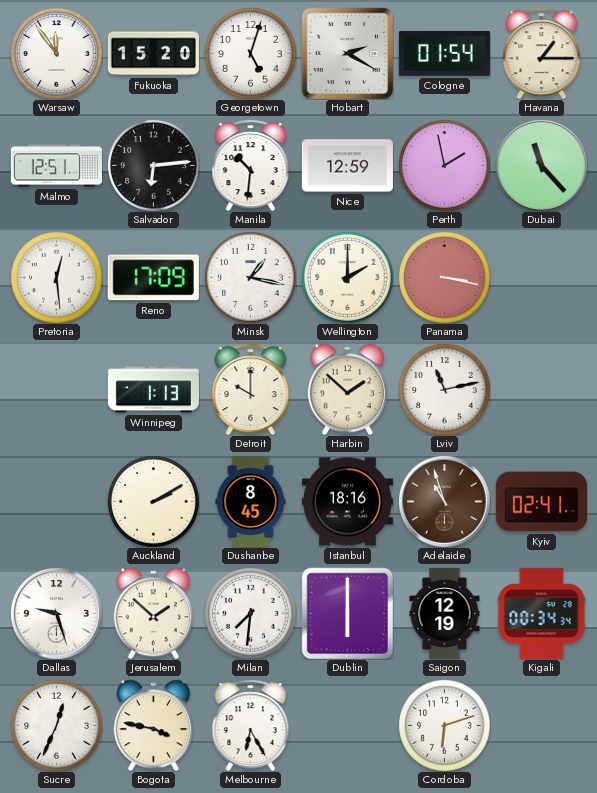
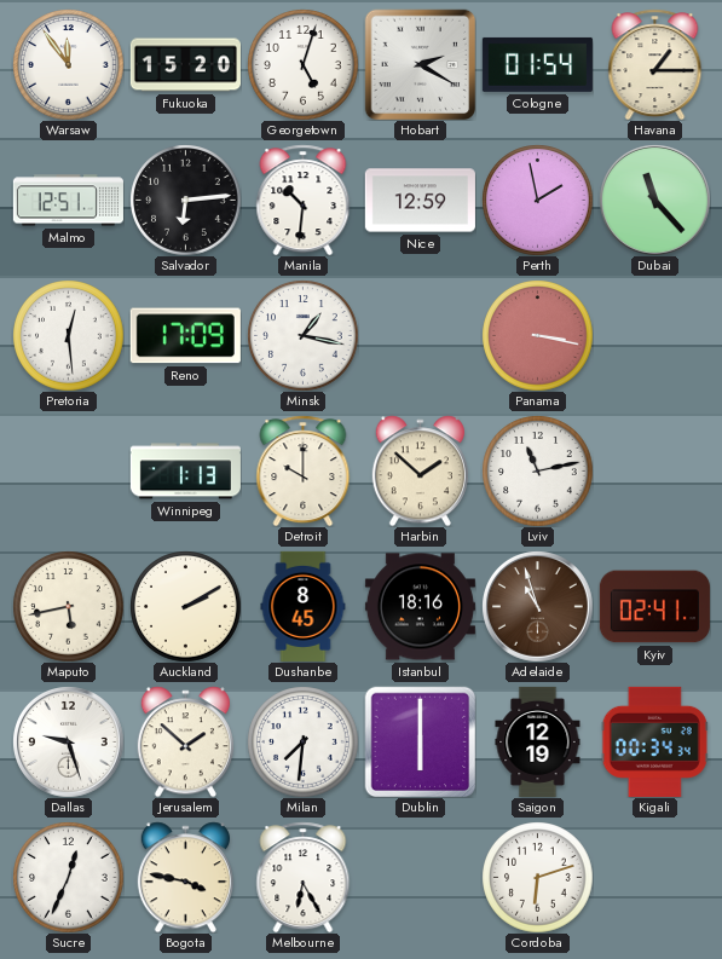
Wellington: 2:00 -> none
Maputo: none -> 5:43
